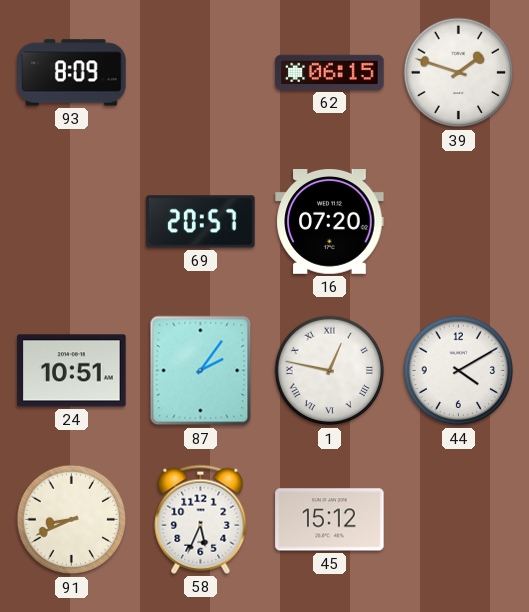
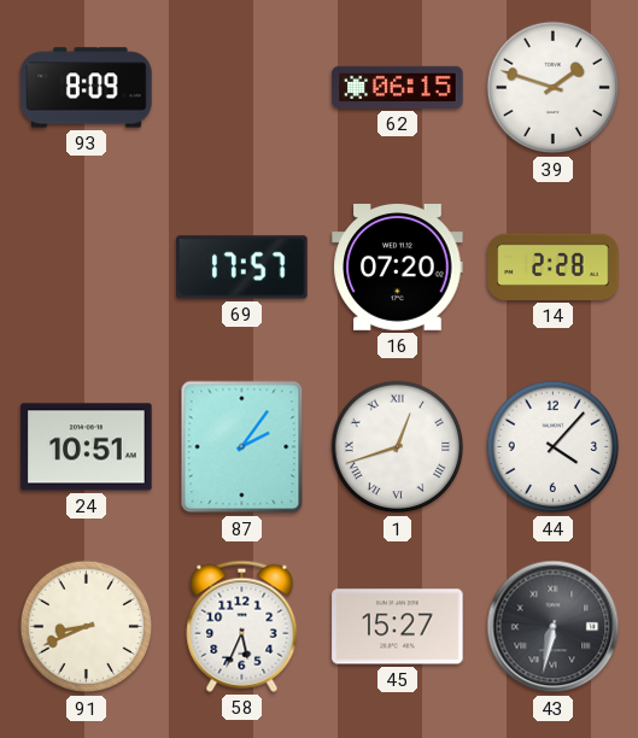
69: 20:57 -> 17:57
14: none -> 2:28
1: 12:47 -> 12:42
44: 4:10 -> 4:07
45: 15:12 -> 15:27
43: none -> 6:32
